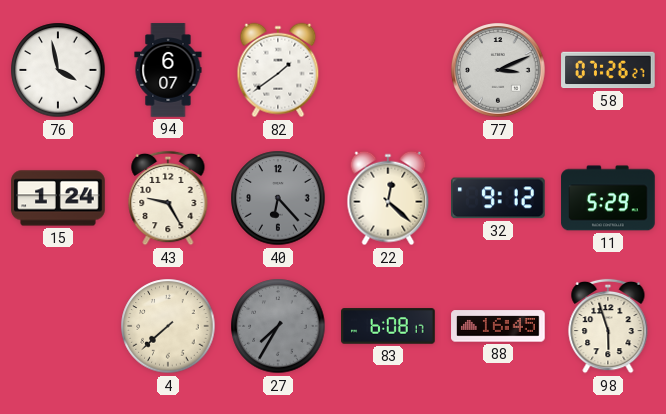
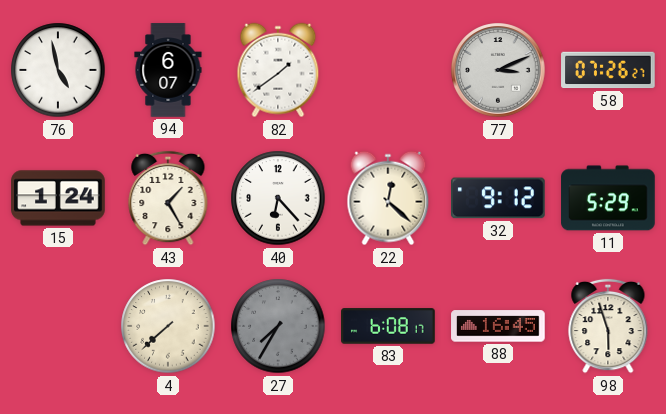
76: 3:58 -> 4:58
43: 9:25 -> 1:25
40 dial: grey -> white
